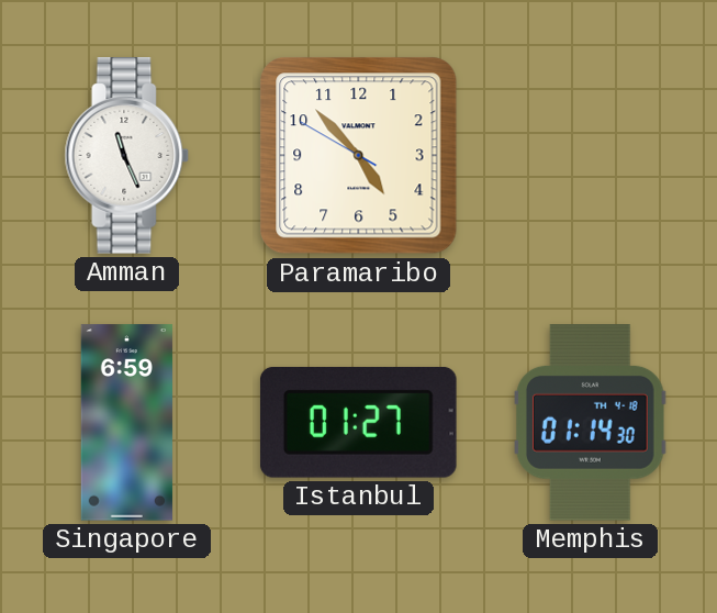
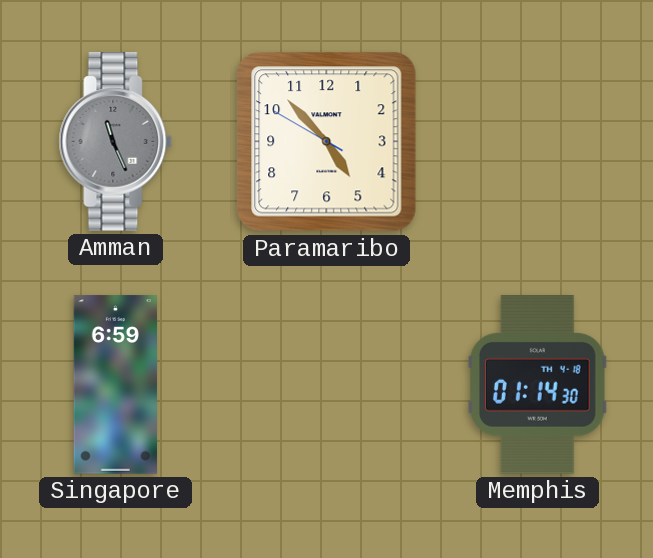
Amman dial: white -> grey
Istanbul: 01:27 -> none
